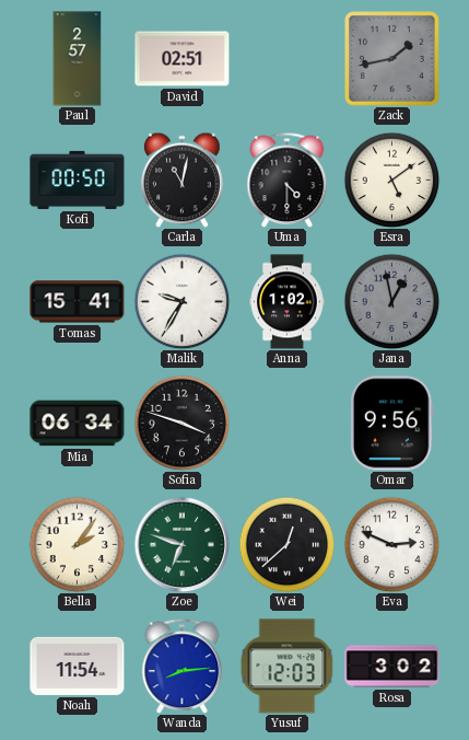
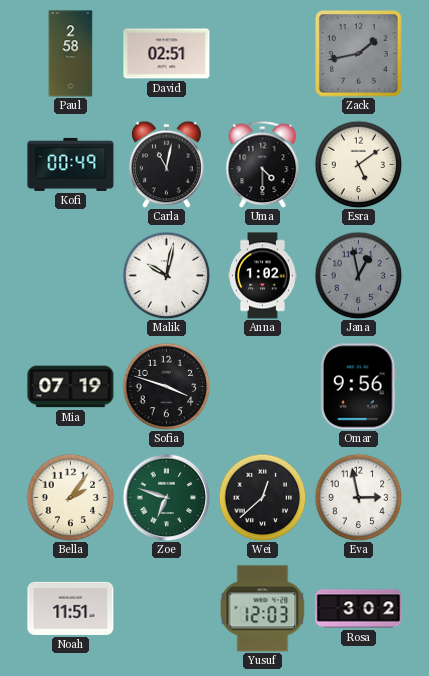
Paul: 2:57 -> 2:58
Kofi: 00:50 -> 00:49
Tomas: 15:41 -> none
Malik: 9:35 -> 10:02
Mia: 06:34 -> 07:19
Eva: 2:49 -> 2:58
Noah: 11:54 -> 11:51
Wanda: 8:14 -> none
